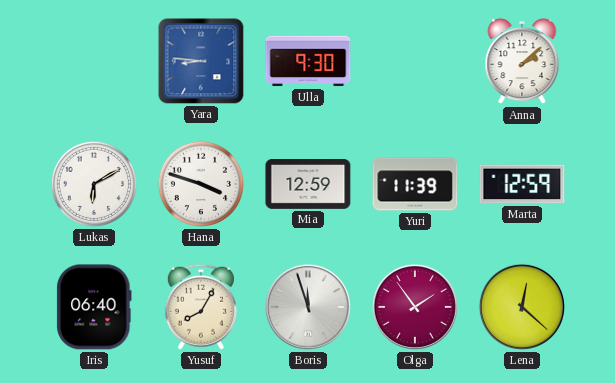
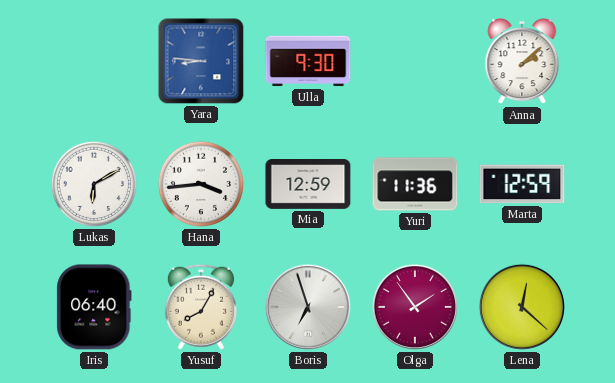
Hana: 3:48 -> 3:44
Yuri: 11:39 -> 11:36
Boris: 11:57 -> 6:57
